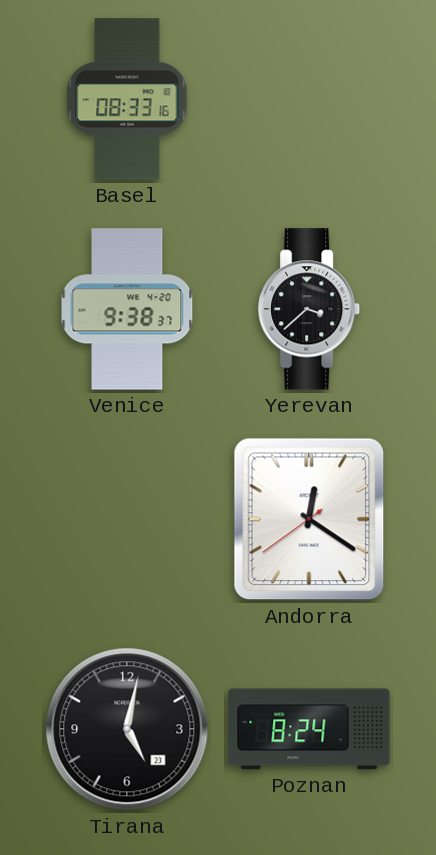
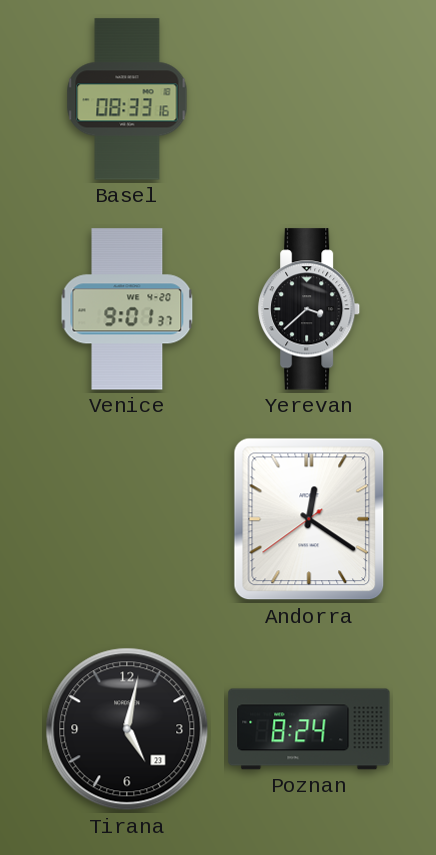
Venice: 9:38 -> 9:01
